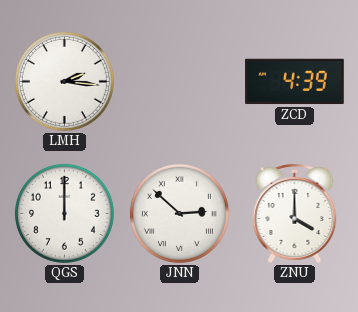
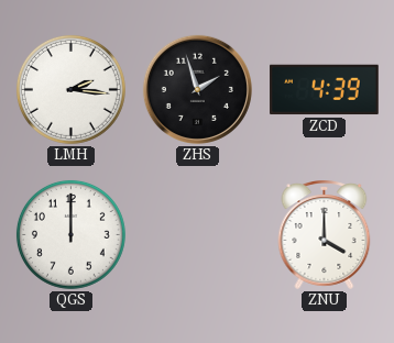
ZHS: none -> 1:57
JNN: 2:52 -> none
